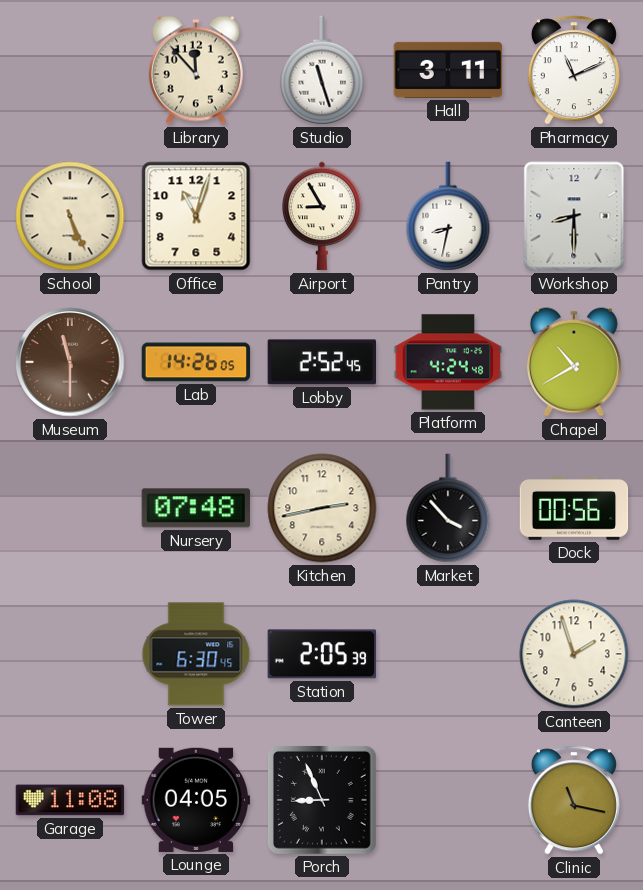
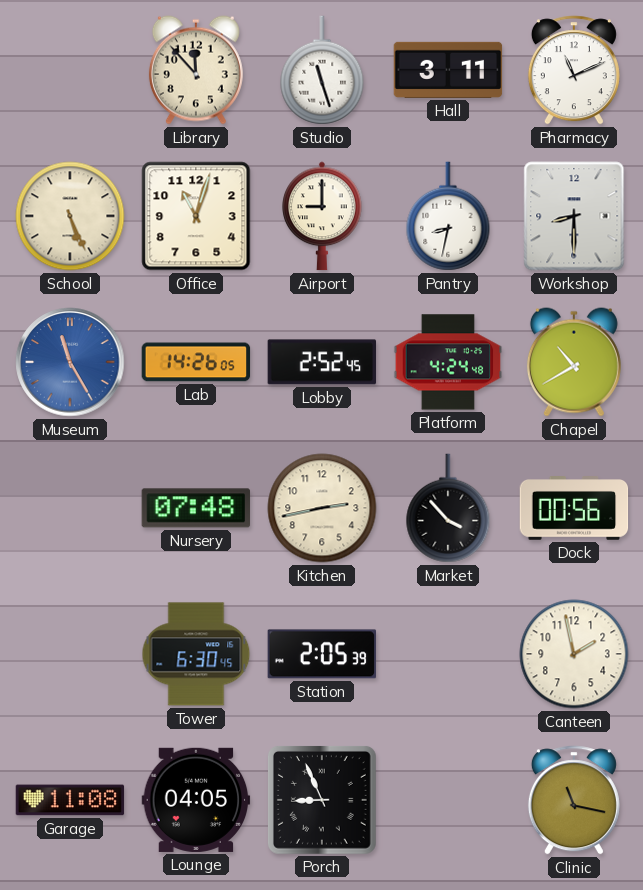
Airport: 8:55 -> 9:00
Museum: 11:30 -> 11:25
Museum dial: brown -> blue
Canteen: 1:57 -> 1:58
